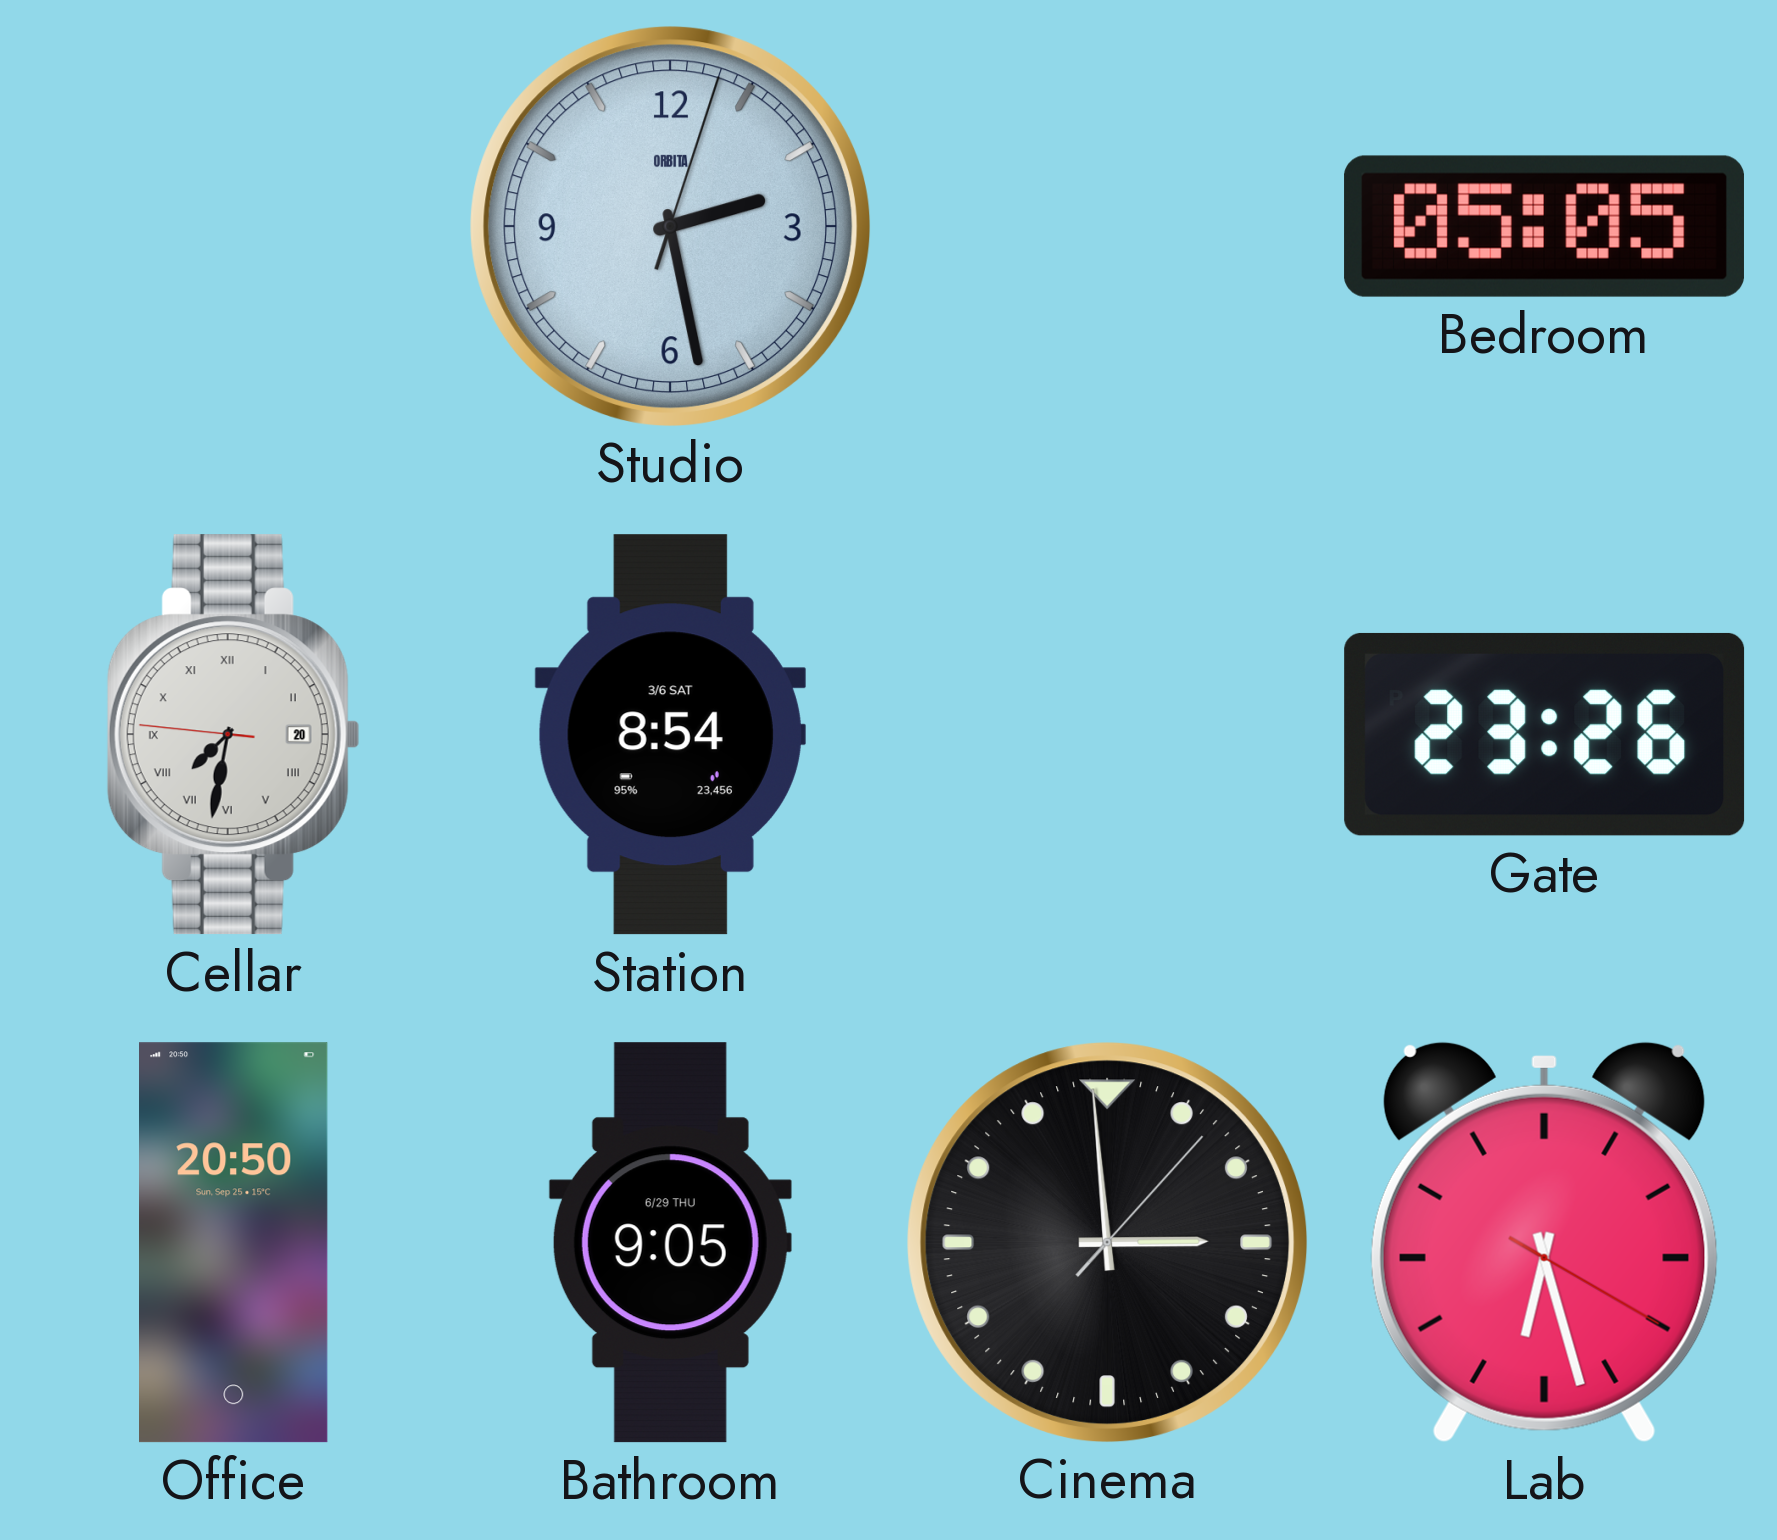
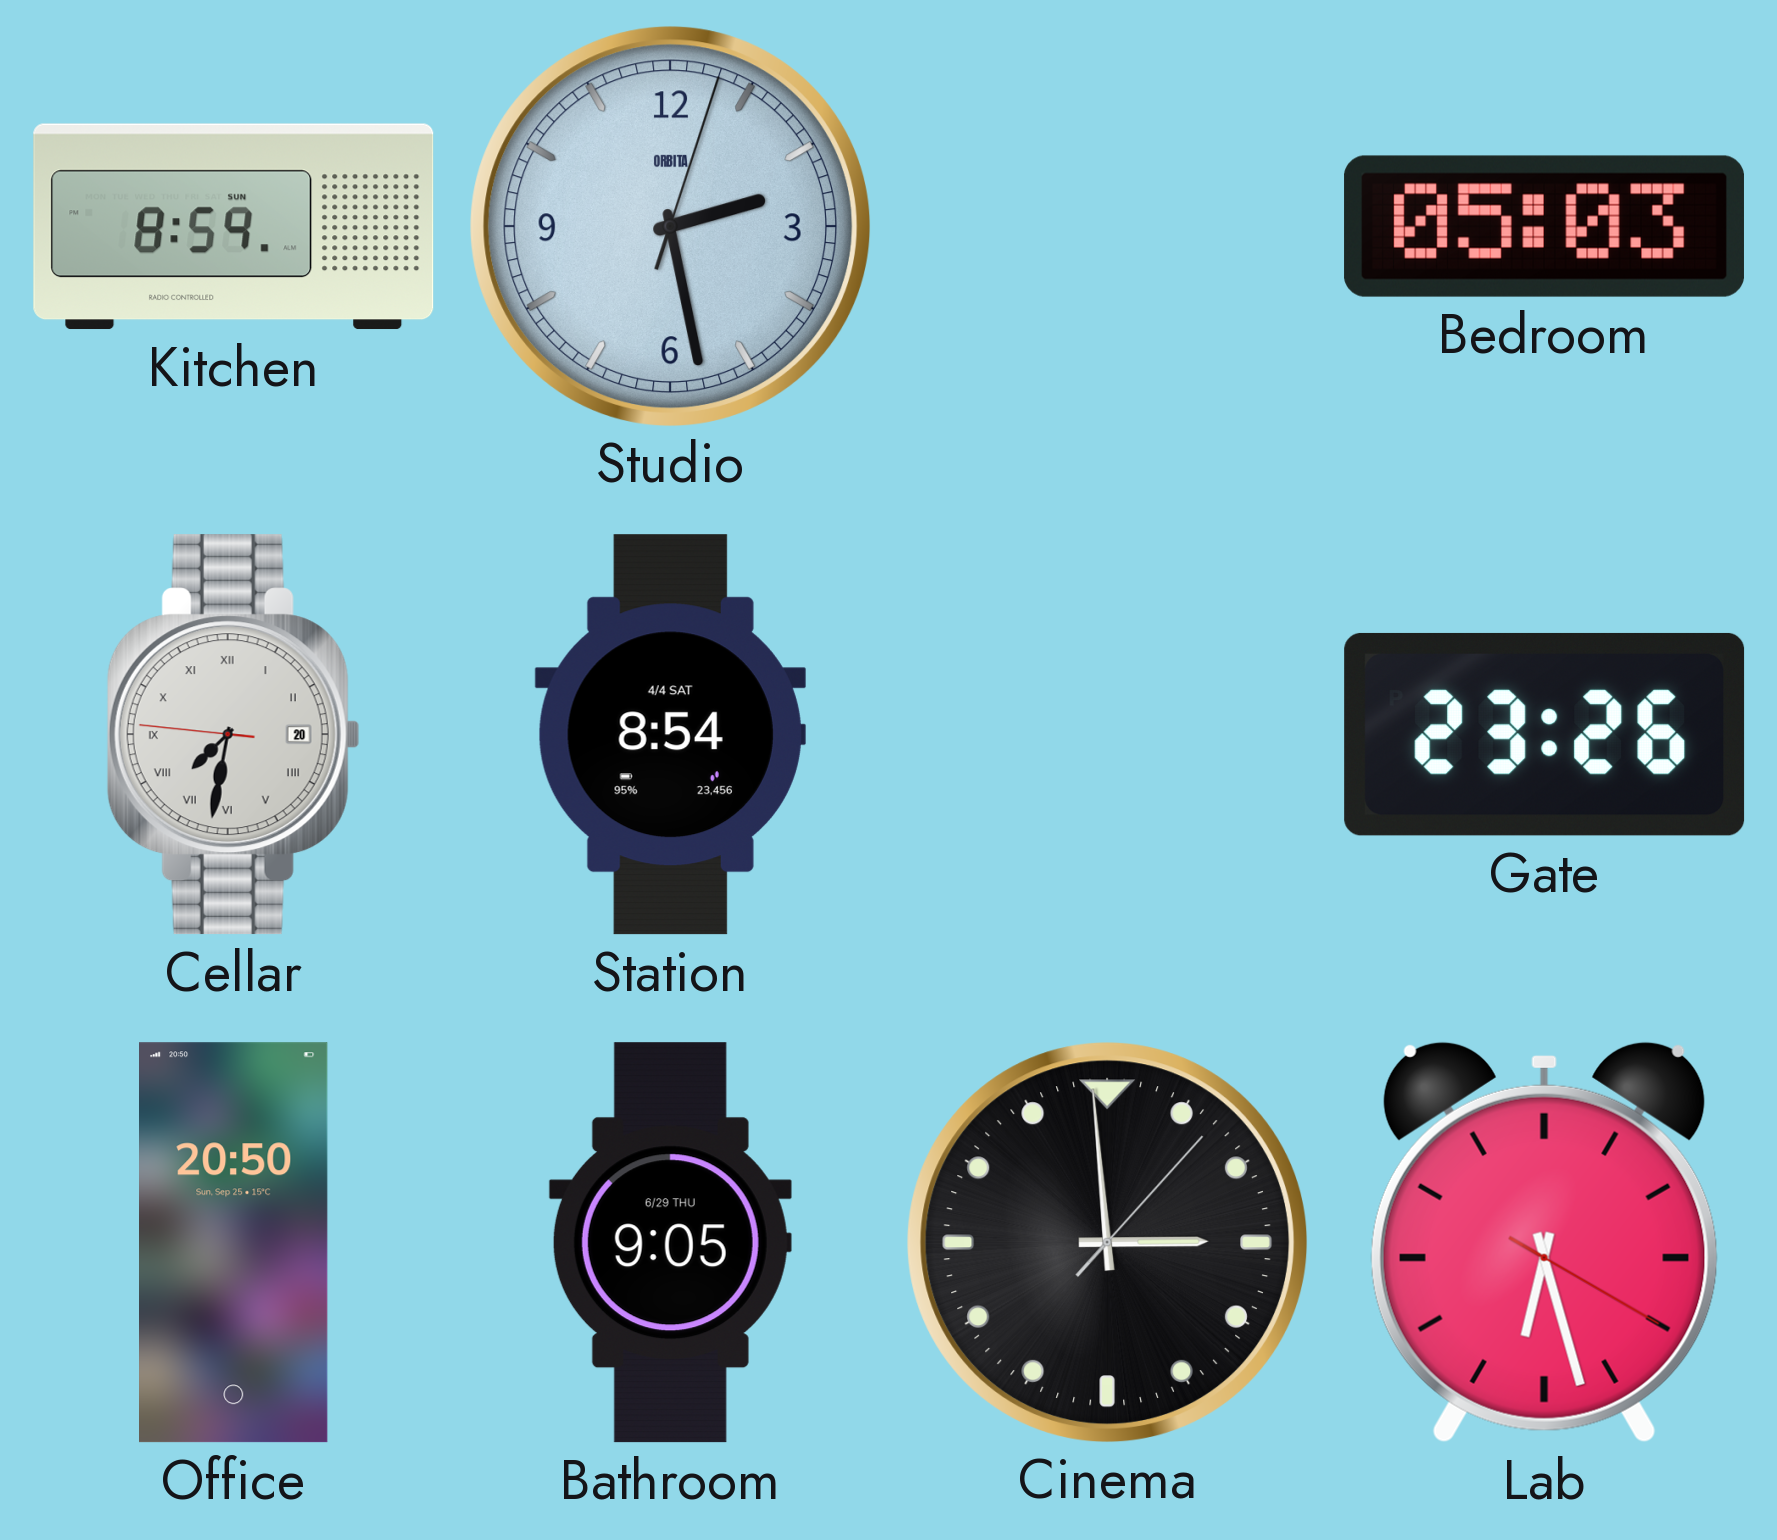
Kitchen: none -> 8:59
Bedroom: 05:05 -> 05:03
Station date: 3/6 SAT -> 4/4 SAT
